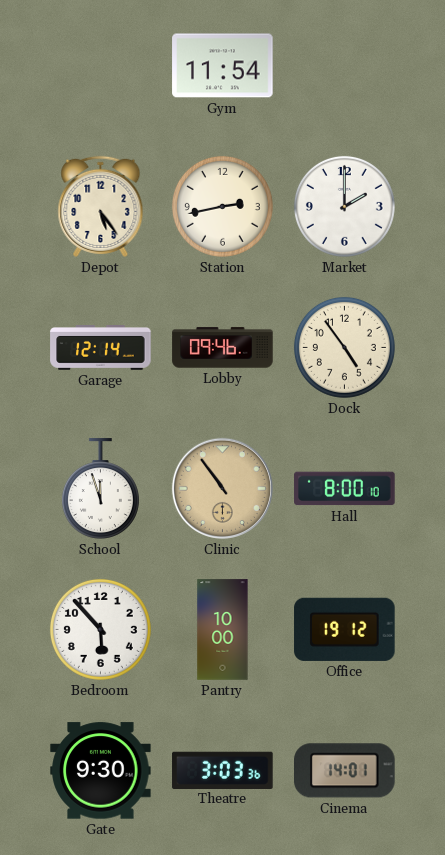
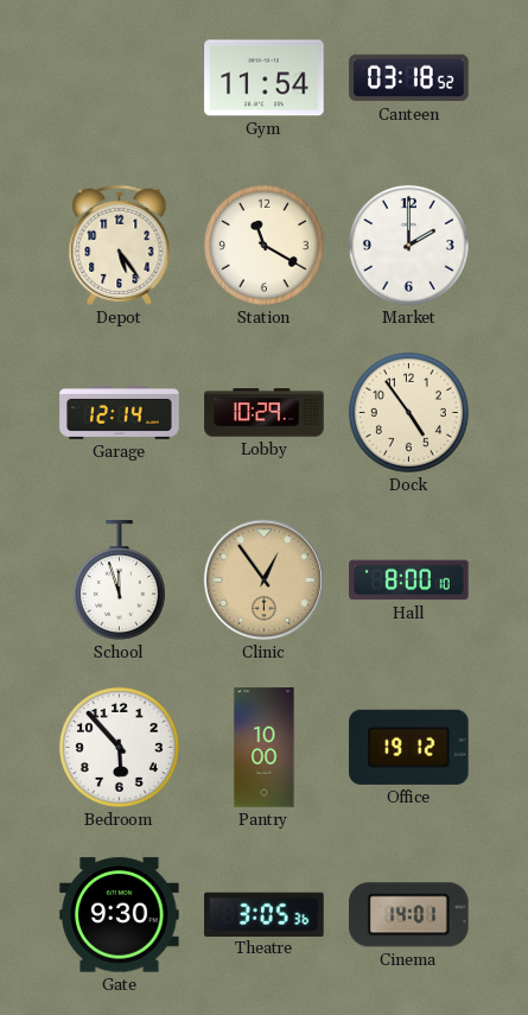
Canteen: none -> 03:18
Station: 2:43 -> 11:20
Lobby: 09:46 -> 10:29
Clinic: 10:54 -> 12:54
Theatre: 3:03 -> 3:05
